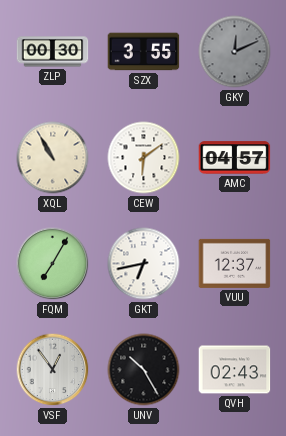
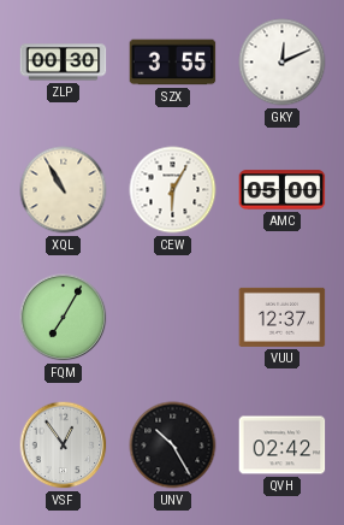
GKY dial: grey -> white
CEW: 6:09 -> 6:05
AMC: 04:57 -> 05:00
GKT: 6:43 -> none
QVH: 02:43 -> 02:42
